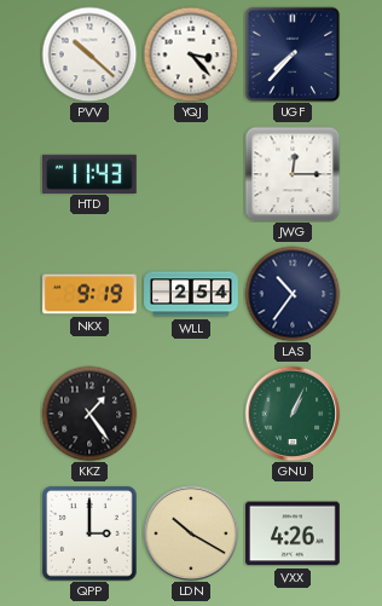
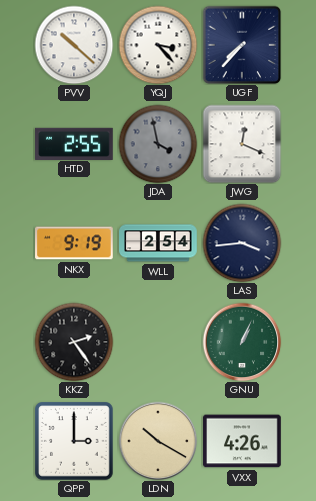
HTD: 11:43 -> 2:55
JDA: none -> 3:58
JWG: 12:15 -> 12:19
LAS: 10:36 -> 3:44
KKZ: 1:24 -> 2:24
